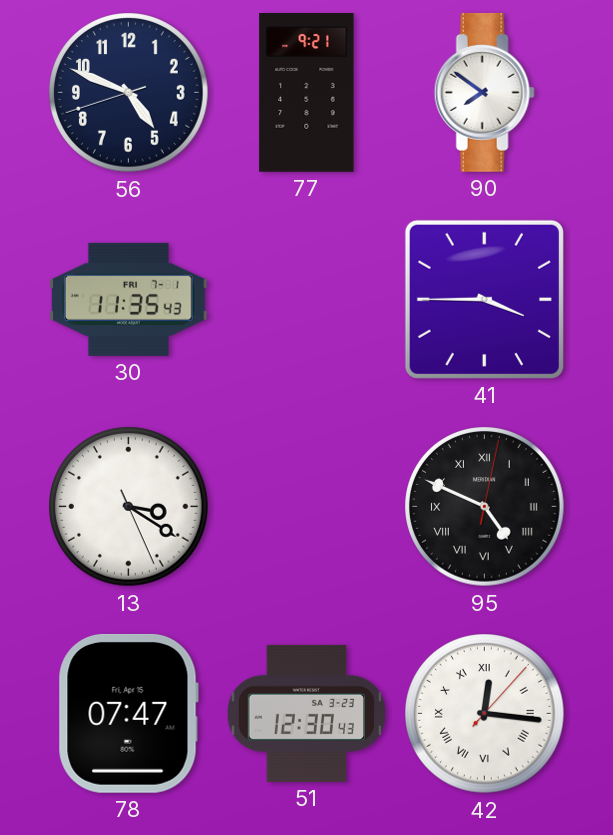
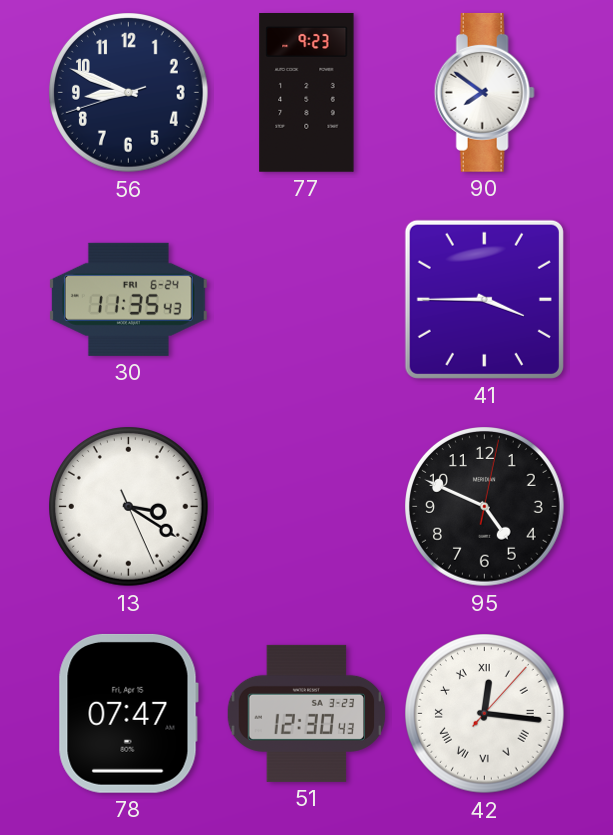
56: 4:48 -> 8:48
77: 9:21 -> 9:23
30 date: FRI 7-1 -> FRI 6-24
95 numerals: Roman -> Arabic
